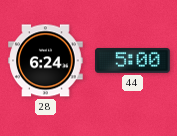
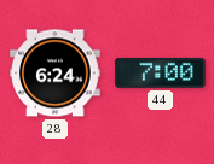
44: 5:00 -> 7:00
